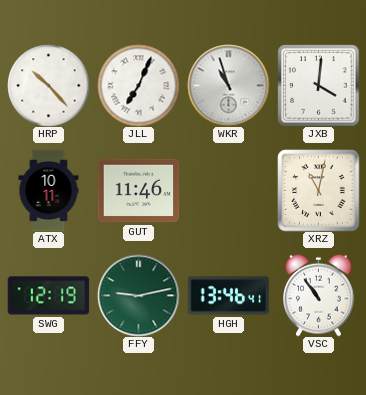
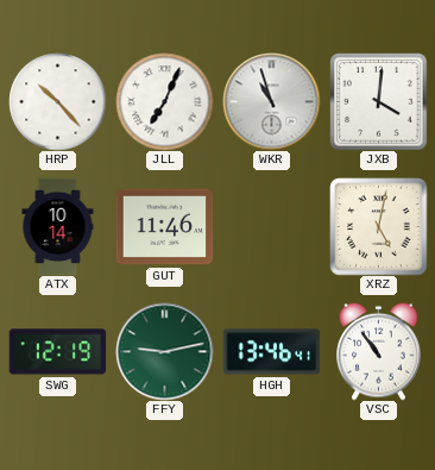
ATX: 10:11 -> 10:14
XRZ: 11:02 -> 5:02
